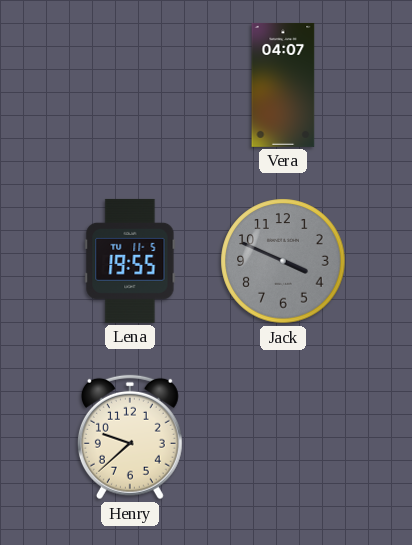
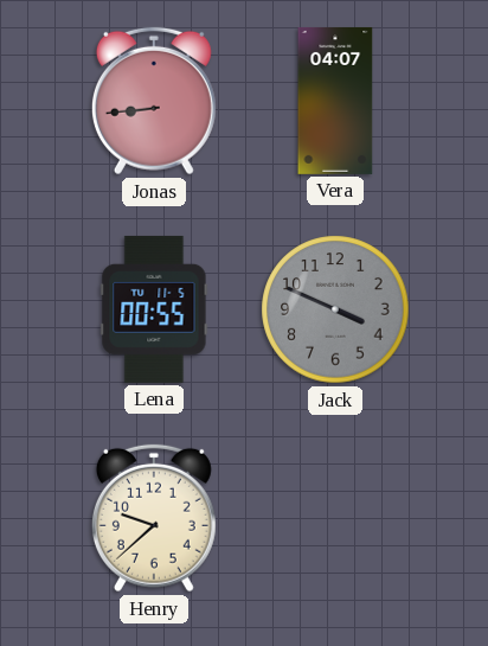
Jonas: none -> 8:44
Lena: 19:55 -> 00:55
